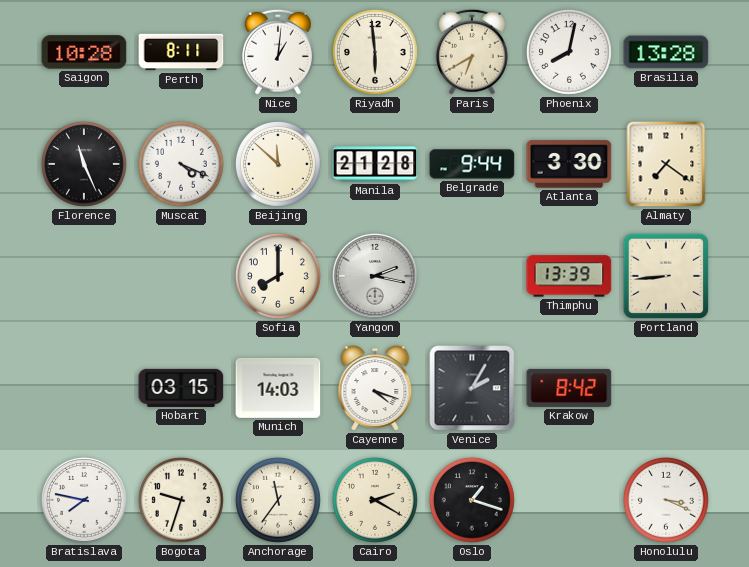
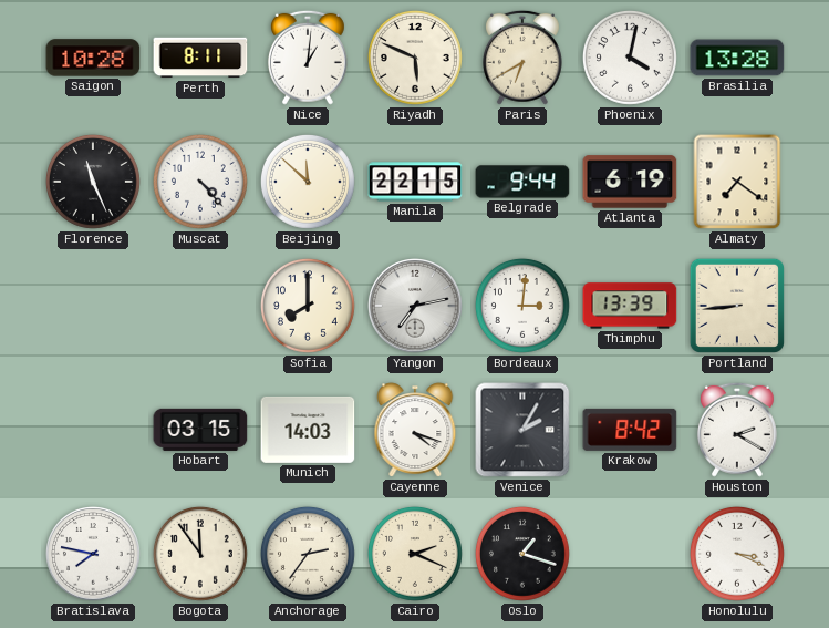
Riyadh: 5:59 -> 5:49
Phoenix: 8:02 -> 4:02
Muscat: 4:19 -> 4:23
Manila: 21:28 -> 22:15
Atlanta: 3:30 -> 6:19
Yangon: 2:17 -> 7:13
Bordeaux: none -> 3:01
Houston: none -> 2:20
Bogota: 9:33 -> 11:54
Anchorage: 11:36 -> 2:36
Cairo: 2:20 -> 2:19
